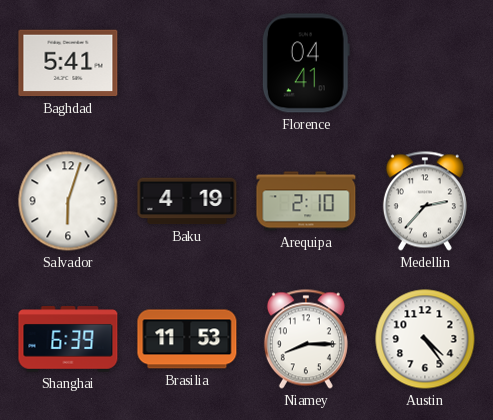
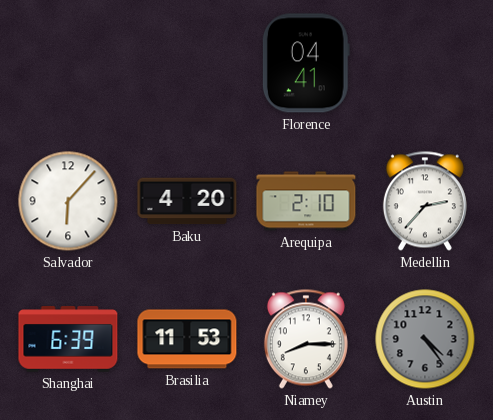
Baghdad: 5:41 -> none
Salvador: 6:03 -> 6:07
Baku: 4:19 -> 4:20
Austin dial: white -> grey
